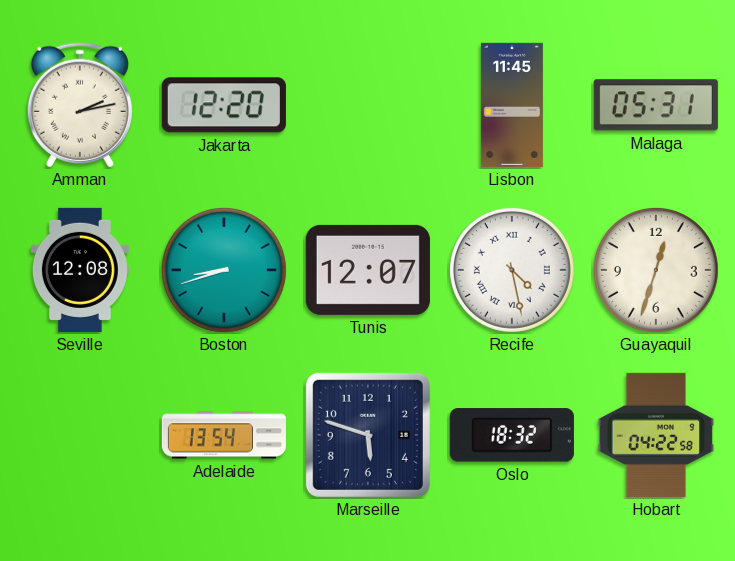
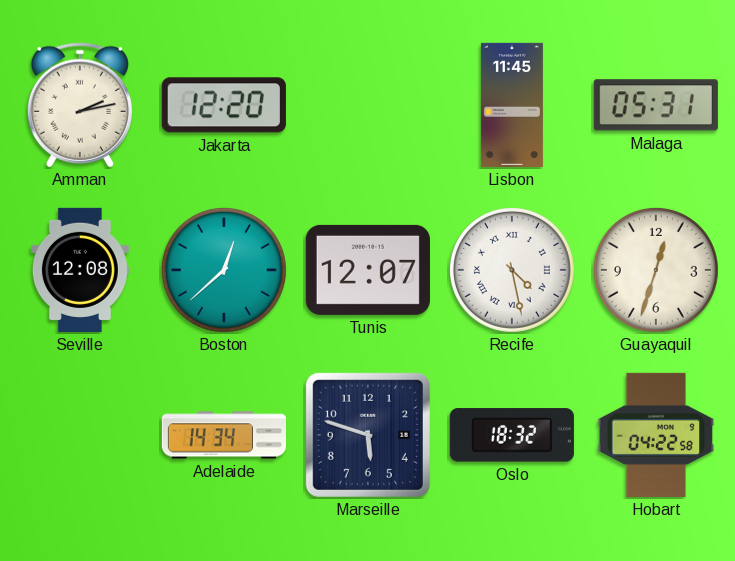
Boston: 8:42 -> 12:38
Adelaide: 13:54 -> 14:34
